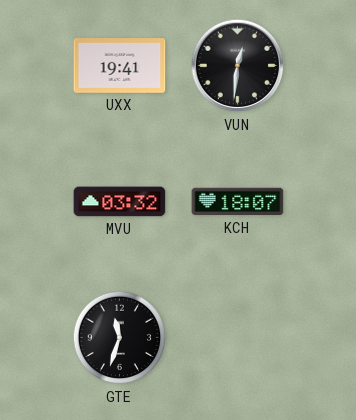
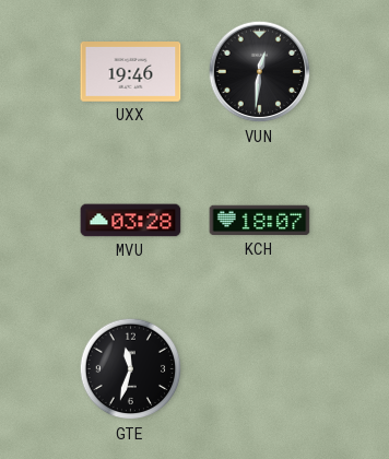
UXX: 19:41 -> 19:46
MVU: 03:32 -> 03:28
